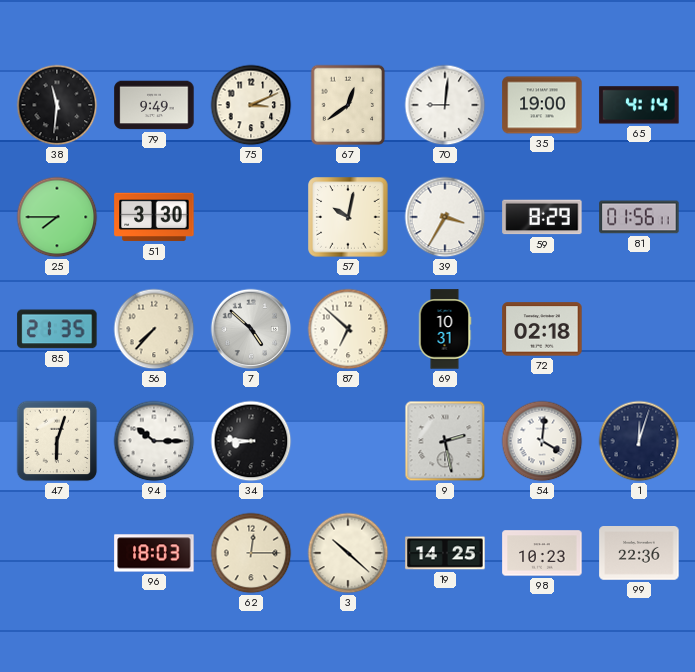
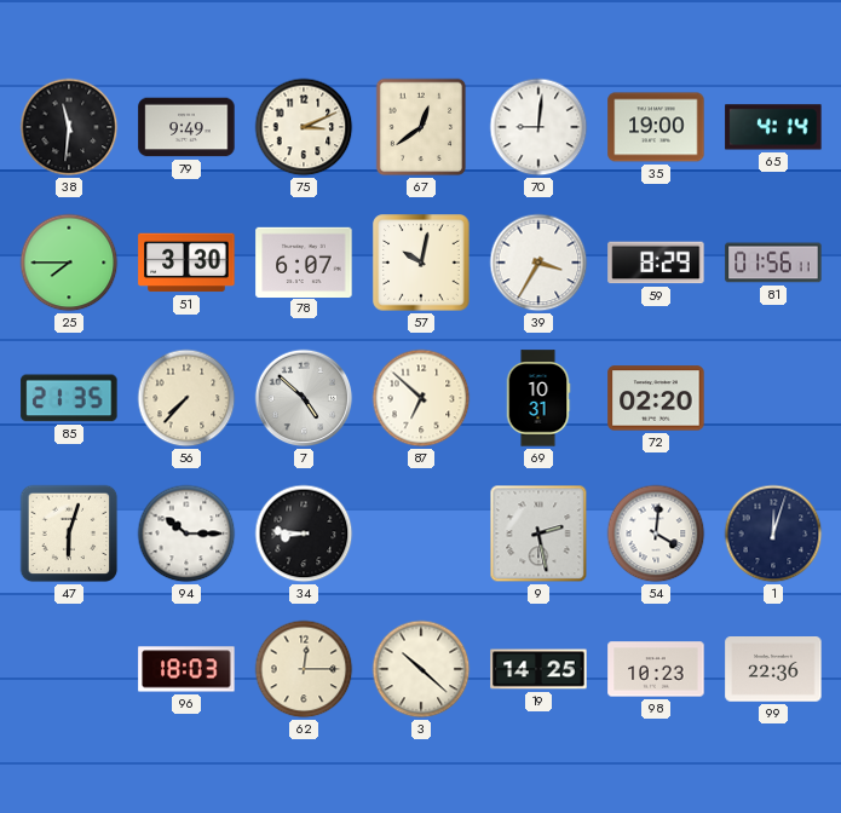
78: none -> 6:07
72: 02:18 -> 02:20
